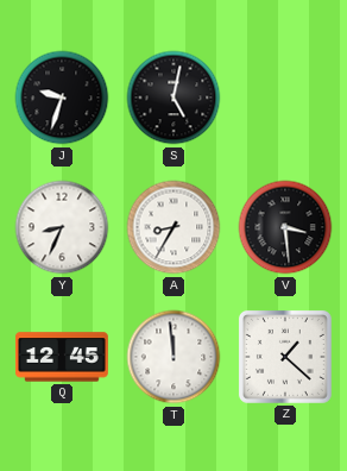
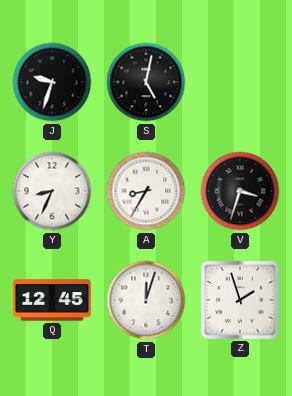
V: 3:29 -> 3:33
T: 11:59 -> 12:03
Z: 1:22 -> 1:57
